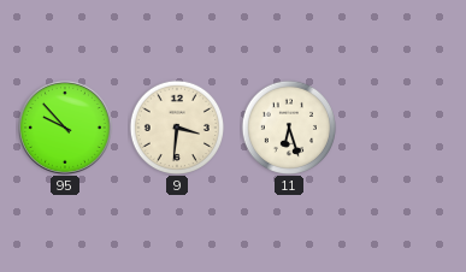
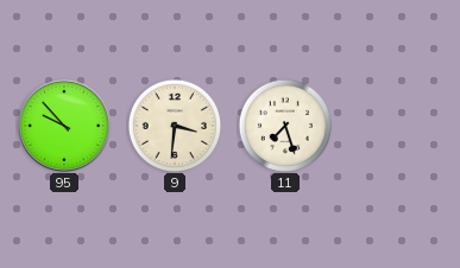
11: 6:27 -> 7:27
